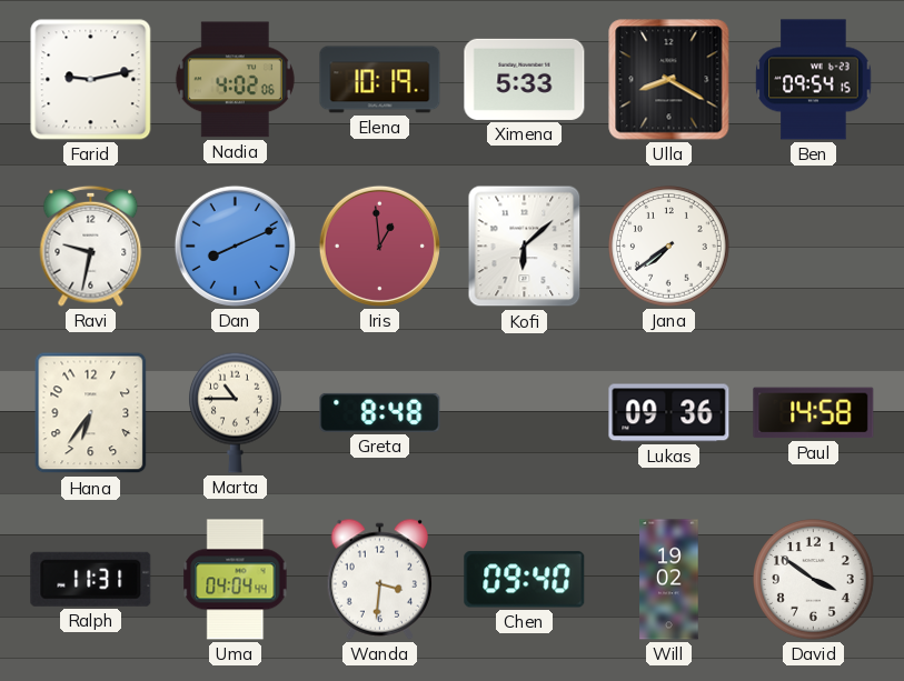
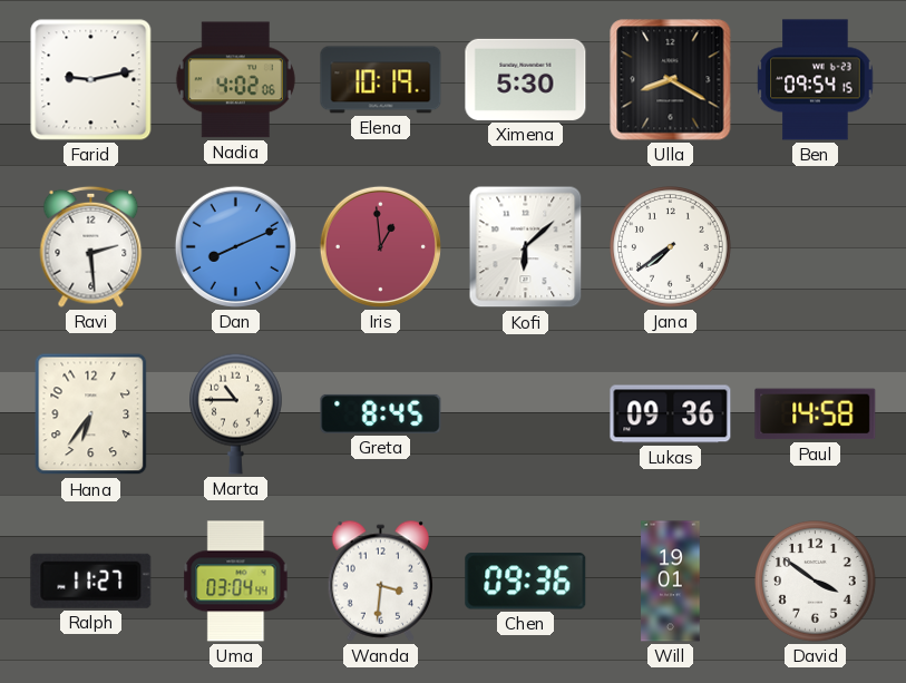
Ximena: 5:33 -> 5:30
Ravi: 9:32 -> 2:29
Greta: 8:48 -> 8:45
Ralph: 11:31 -> 11:27
Uma: 04:04 -> 03:04
Chen: 09:40 -> 09:36
Will: 19:02 -> 19:01
